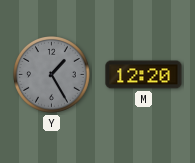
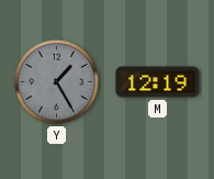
M: 12:20 -> 12:19
